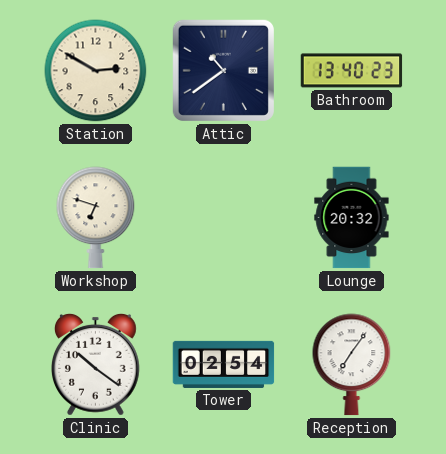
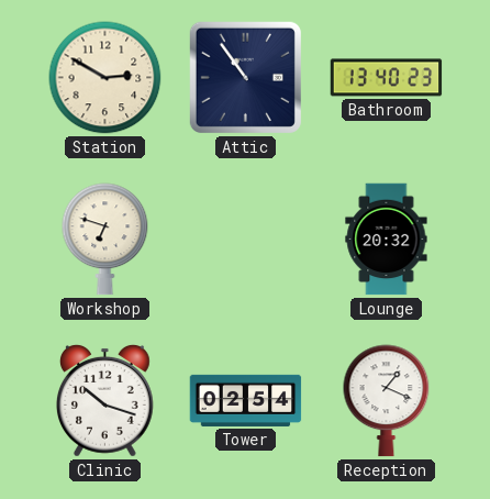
Attic: 10:39 -> 10:54
Clinic: 10:21 -> 10:18
Reception: 7:06 -> 1:19
